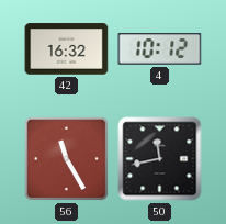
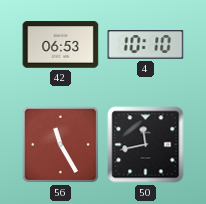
42: 16:32 -> 06:53
4: 10:12 -> 10:10
